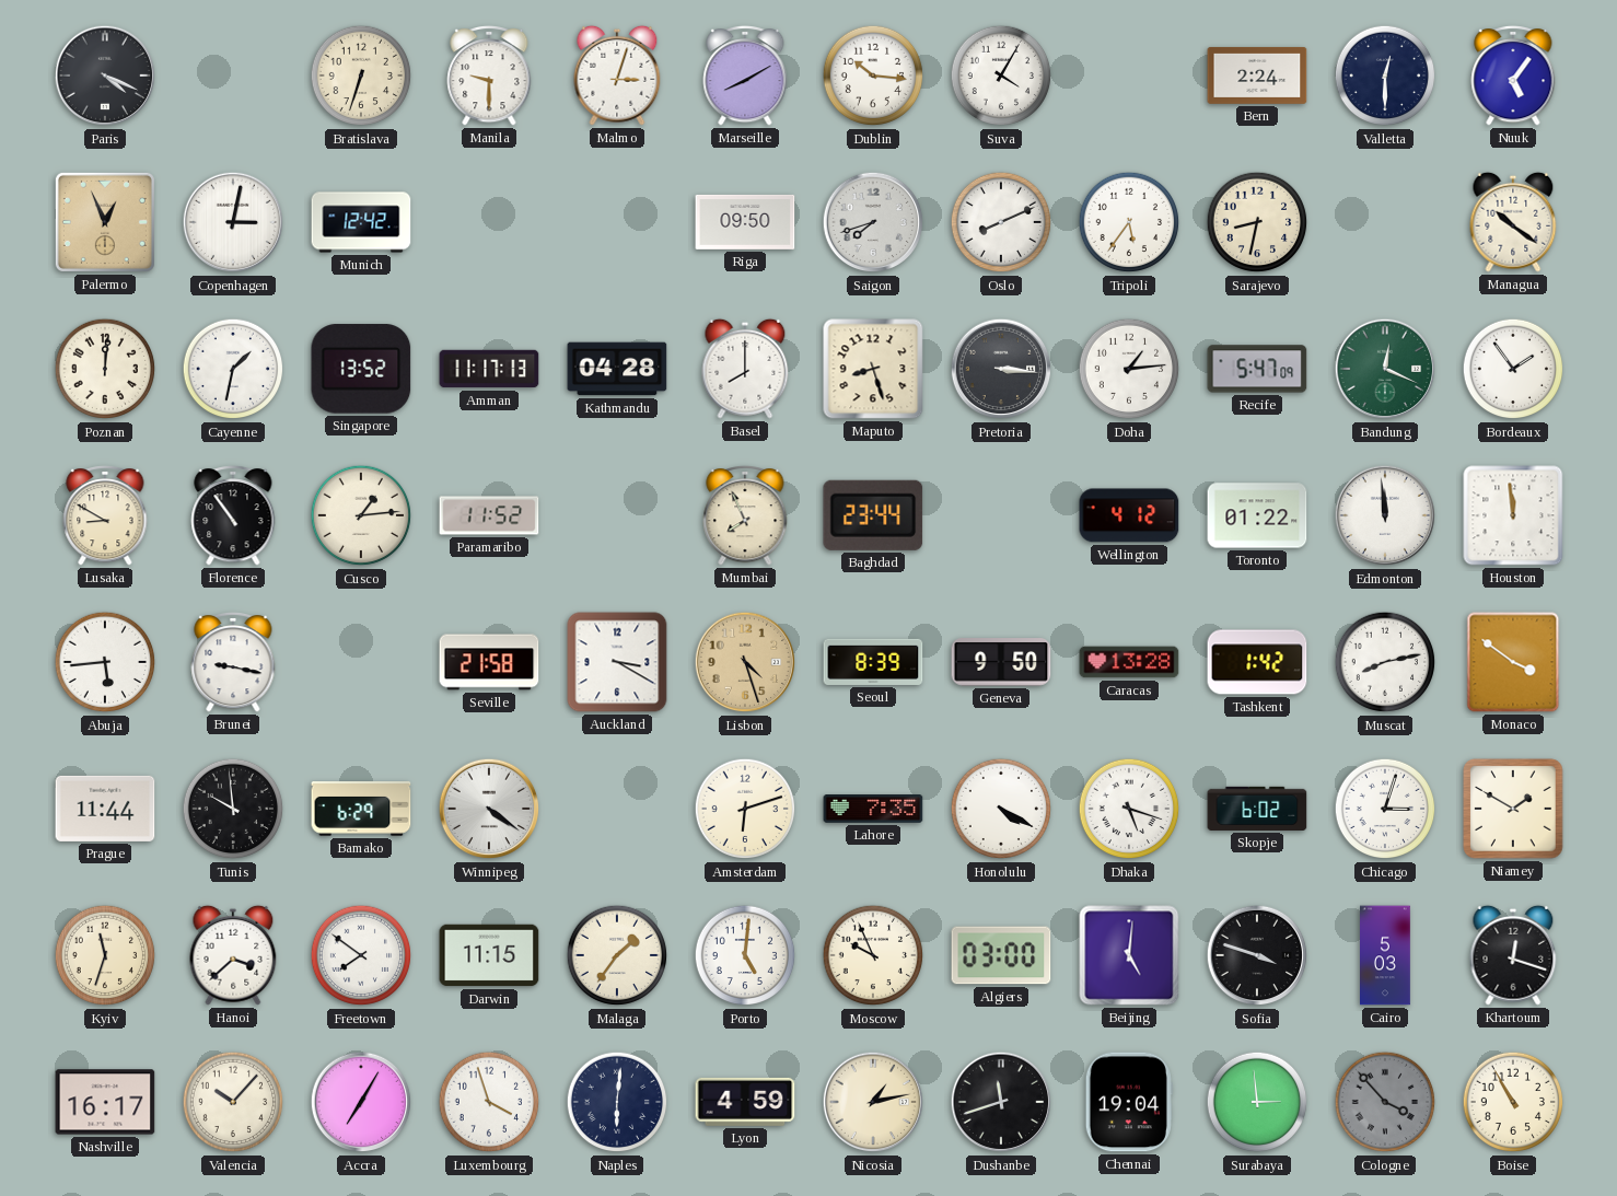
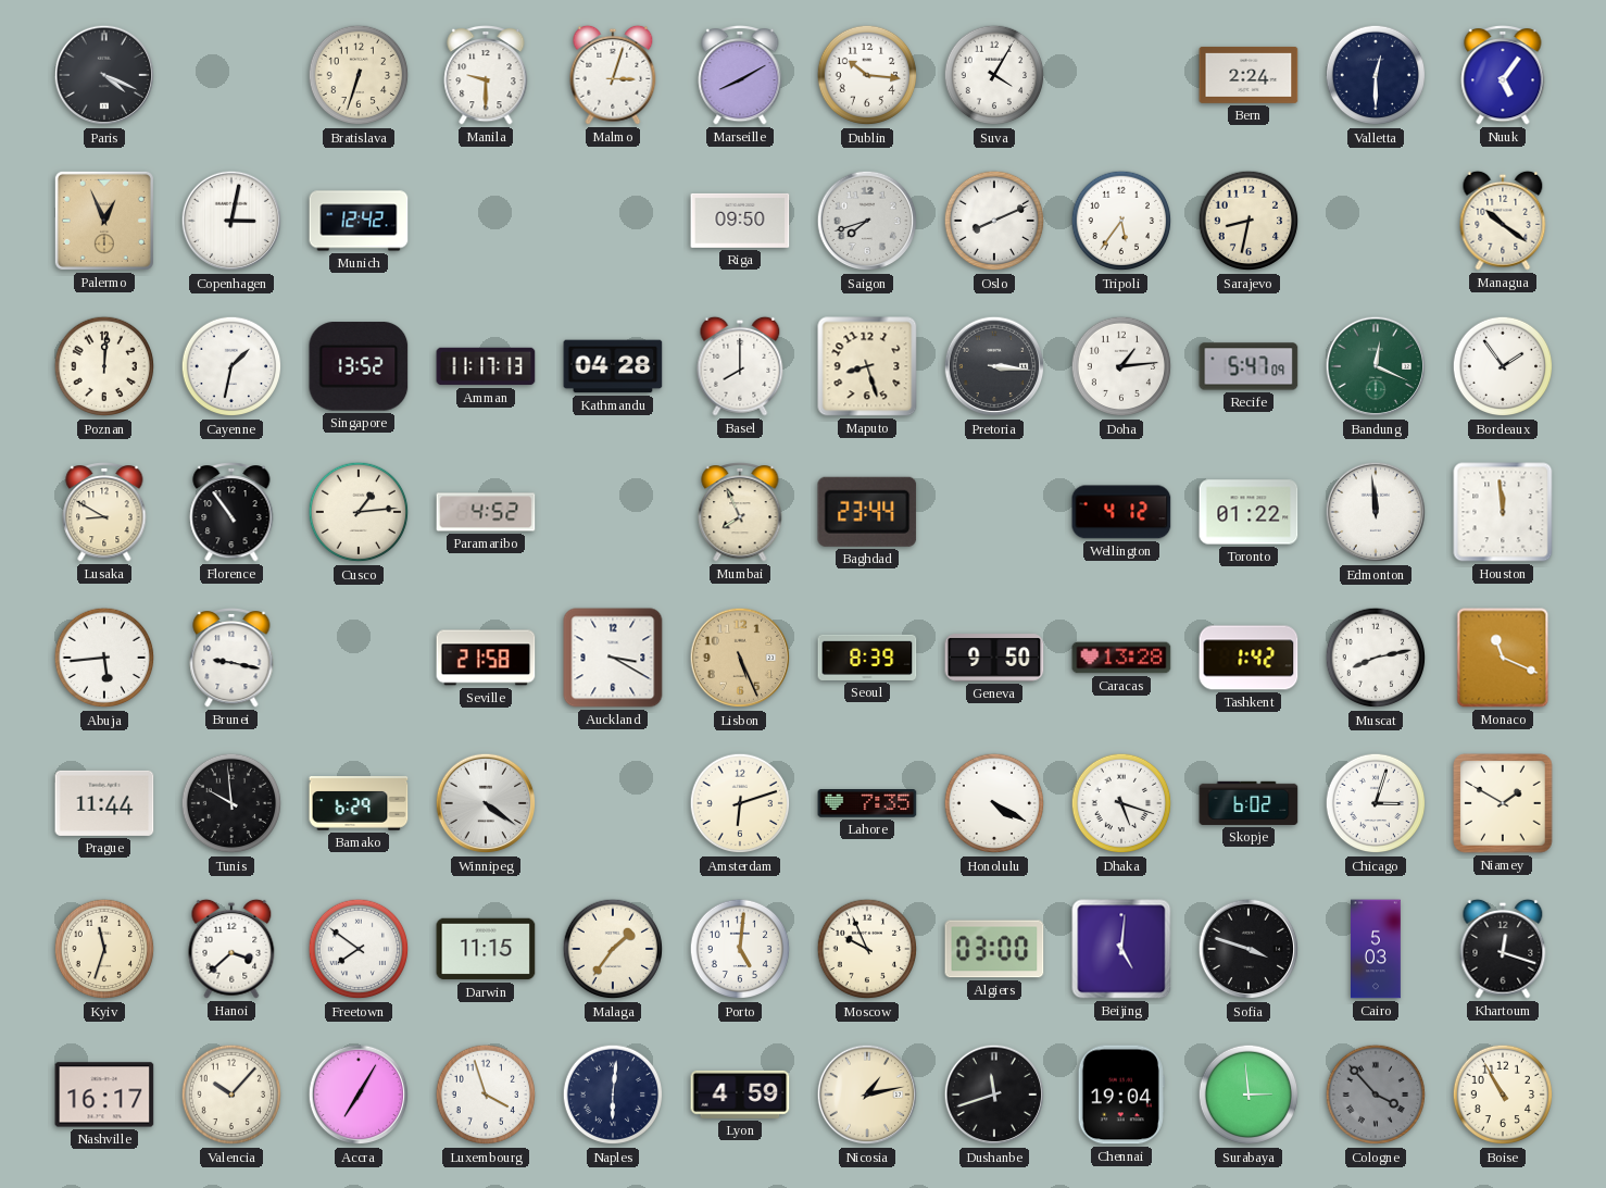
Paramaribo: 11:52 -> 4:52
Lisbon: 4:27 -> 5:26
Monaco: 3:51 -> 11:19
